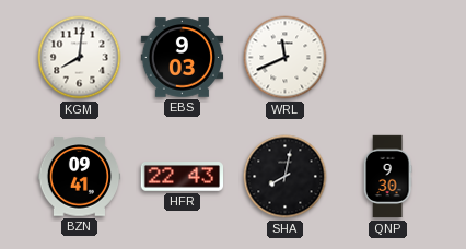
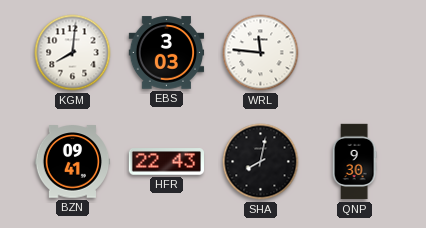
EBS: 9:03 -> 3:03
WRL: 11:41 -> 11:46
